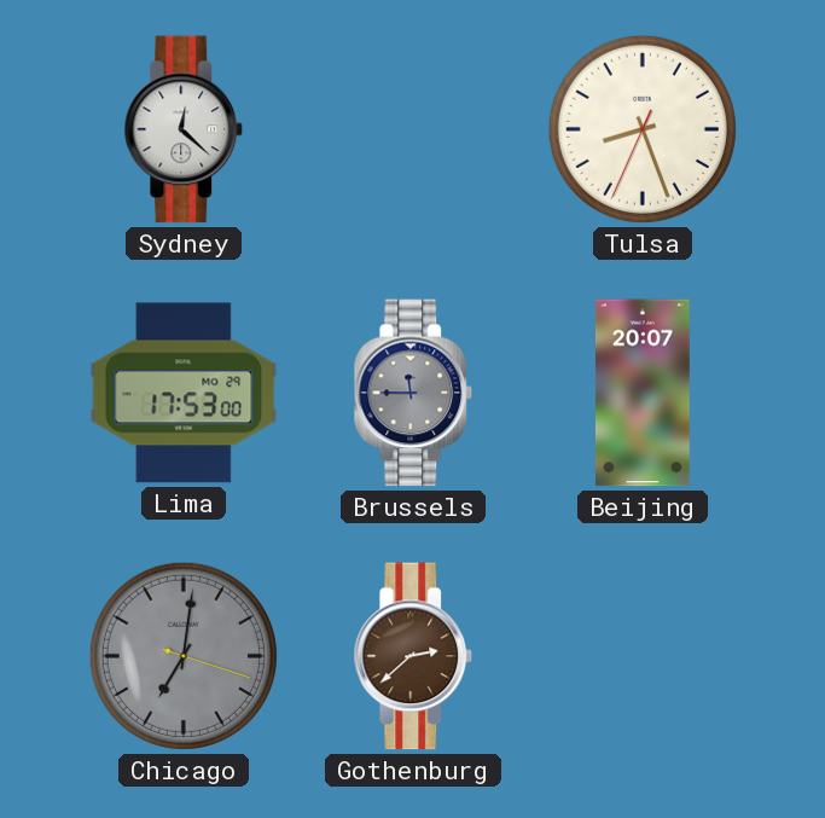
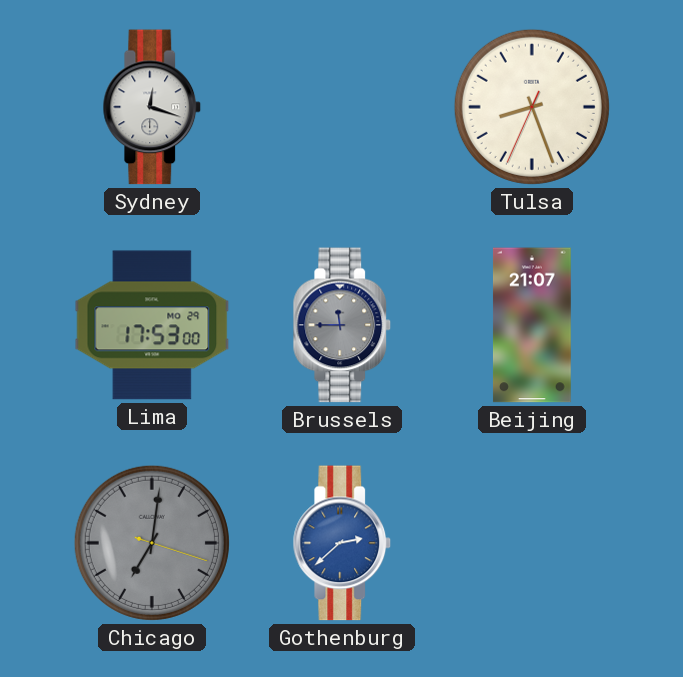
Sydney: 12:22 -> 12:18
Beijing: 20:07 -> 21:07
Gothenburg dial: brown -> blue
